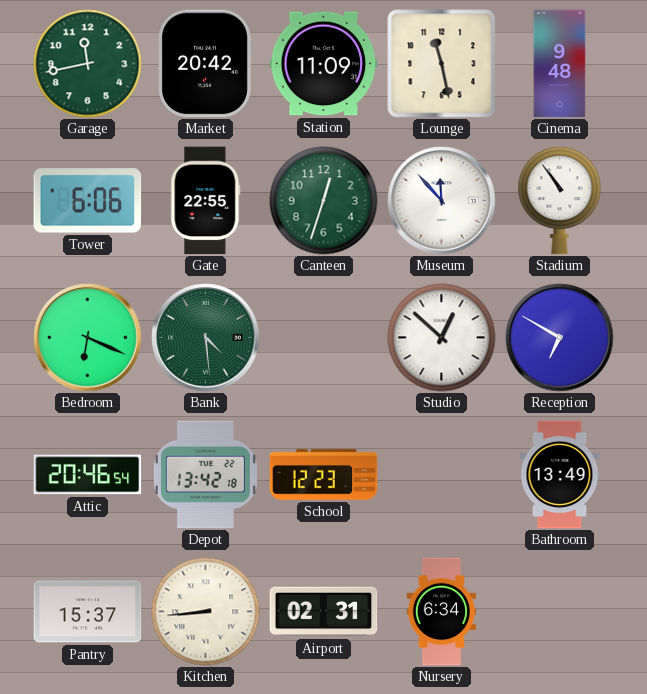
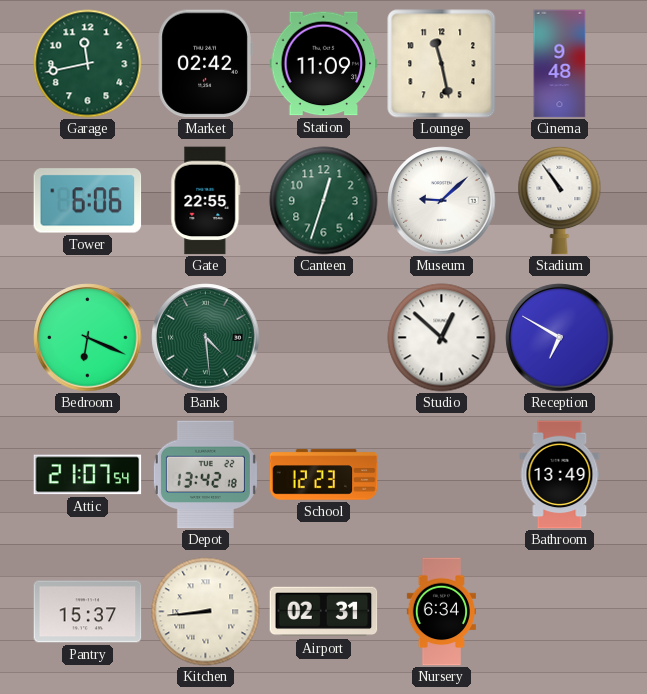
Market: 20:42 -> 02:42
Museum: 11:53 -> 9:08
Attic: 20:46 -> 21:07
